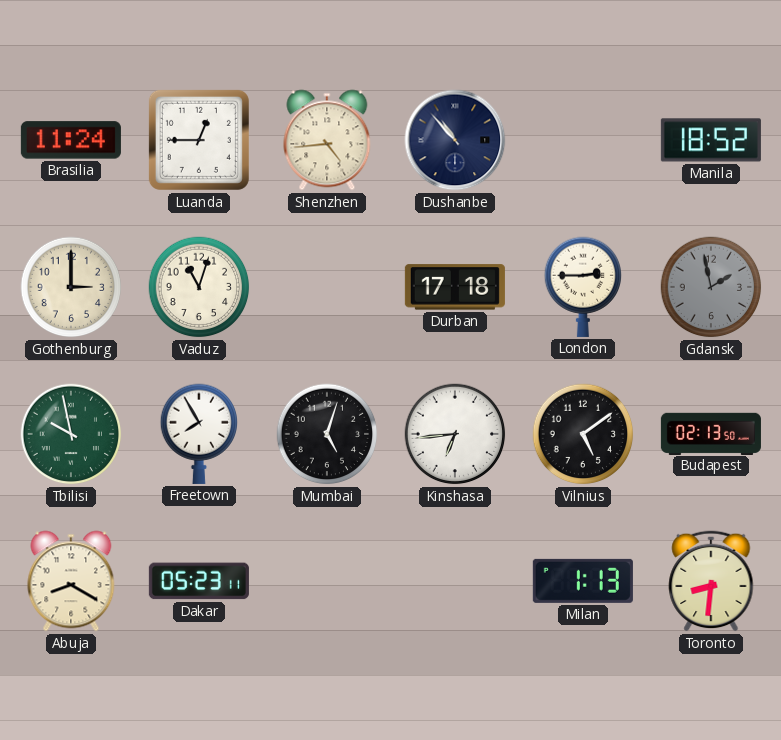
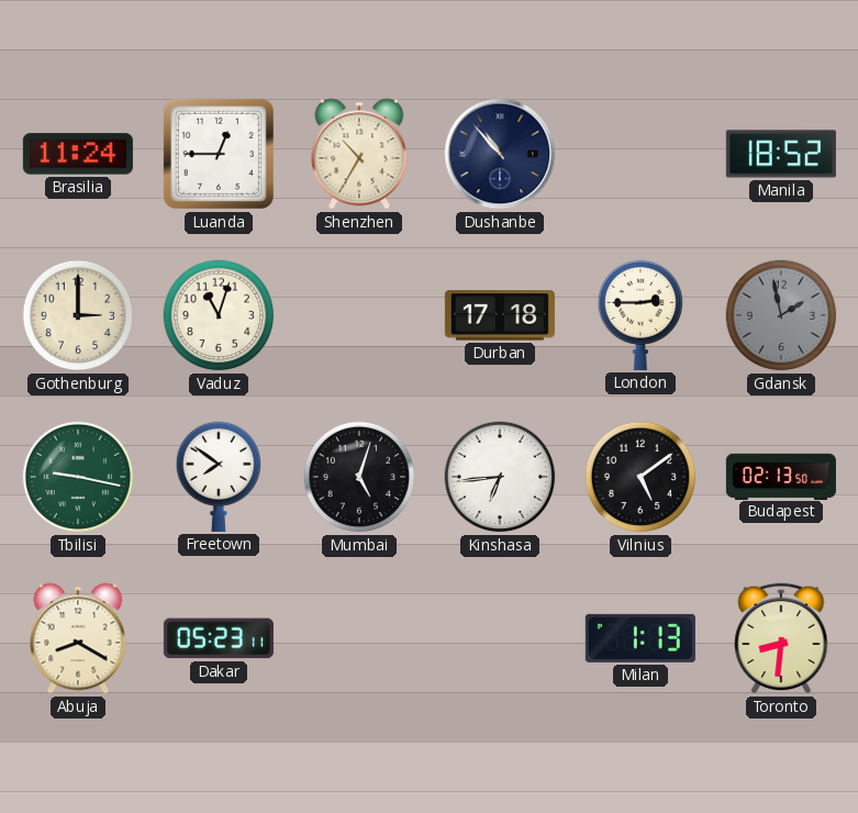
Shenzhen: 4:44 -> 10:35
Tbilisi: 9:58 -> 9:17
Freetown: 7:55 -> 7:51
